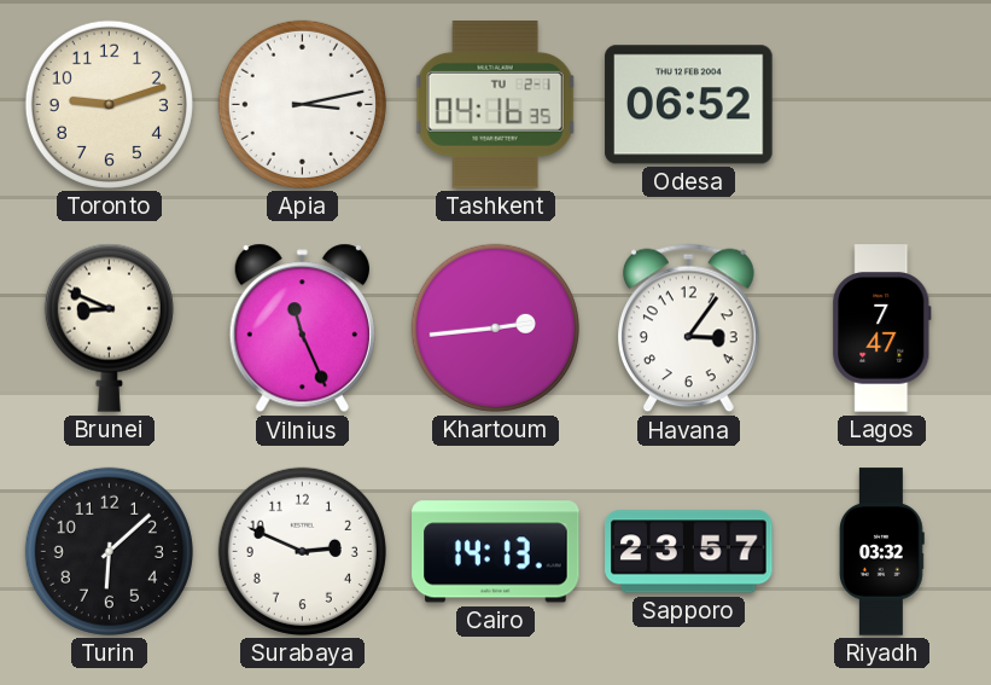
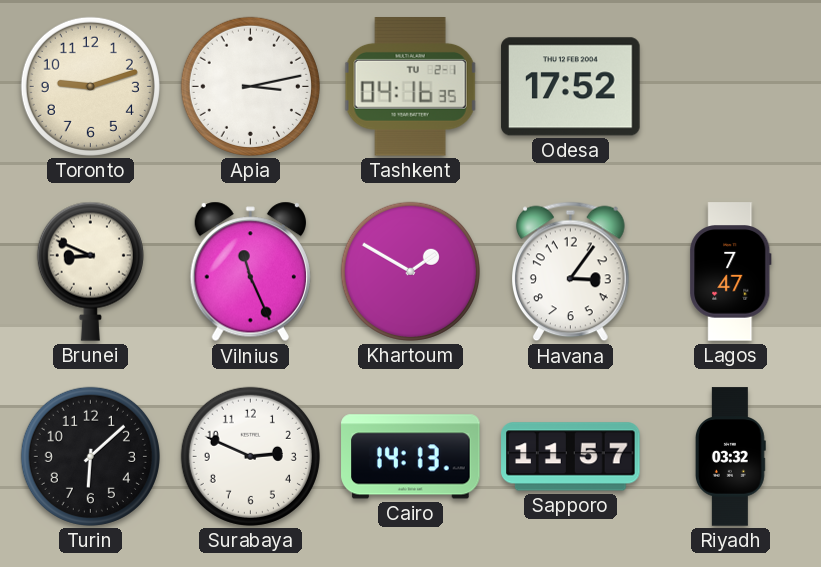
Odesa: 06:52 -> 17:52
Khartoum: 2:44 -> 1:50
Sapporo: 23:57 -> 11:57
